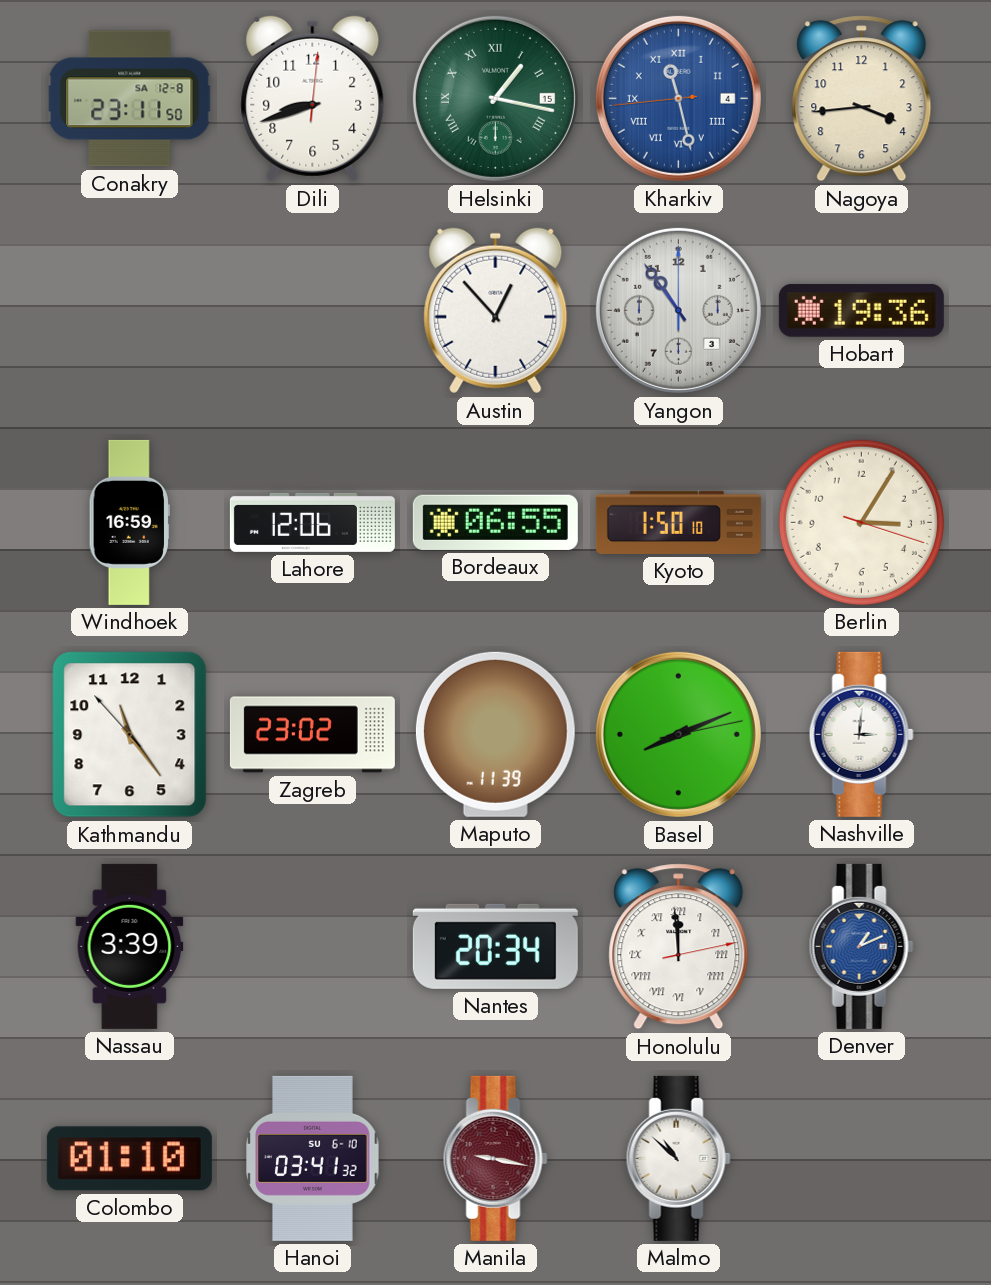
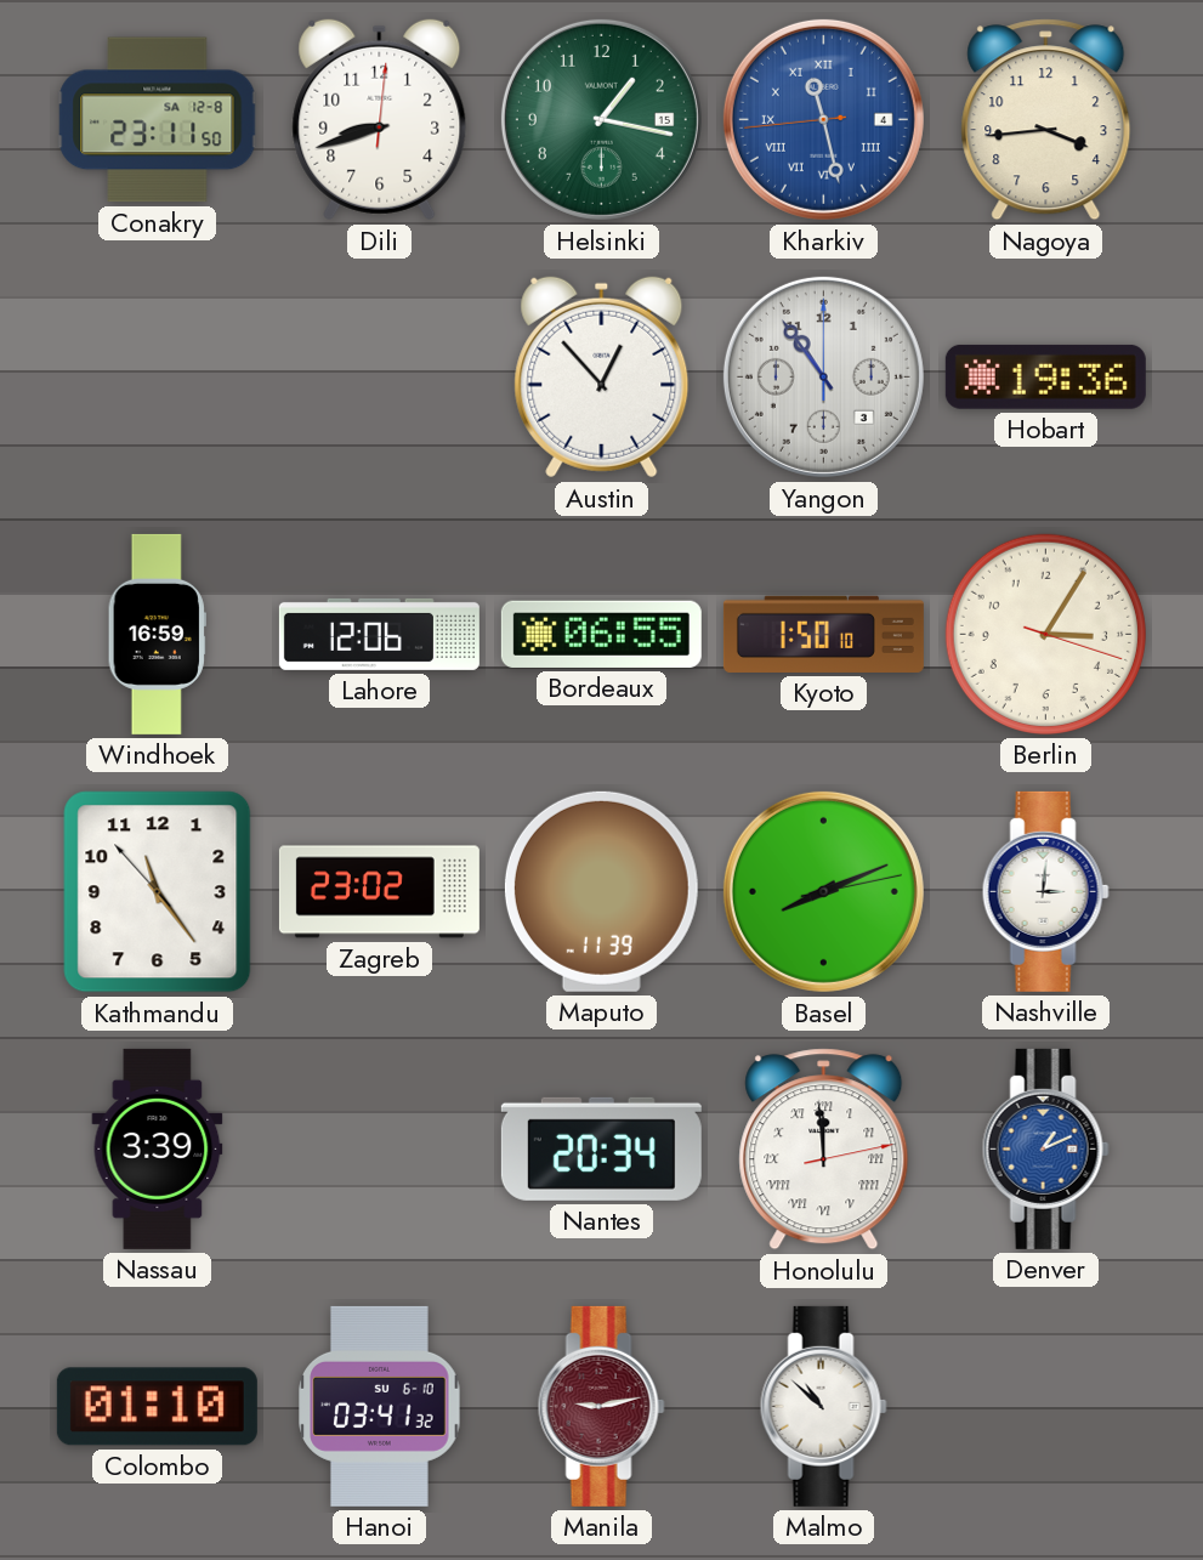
Helsinki numerals: Roman -> Arabic
Manila: 9:17 -> 9:13
